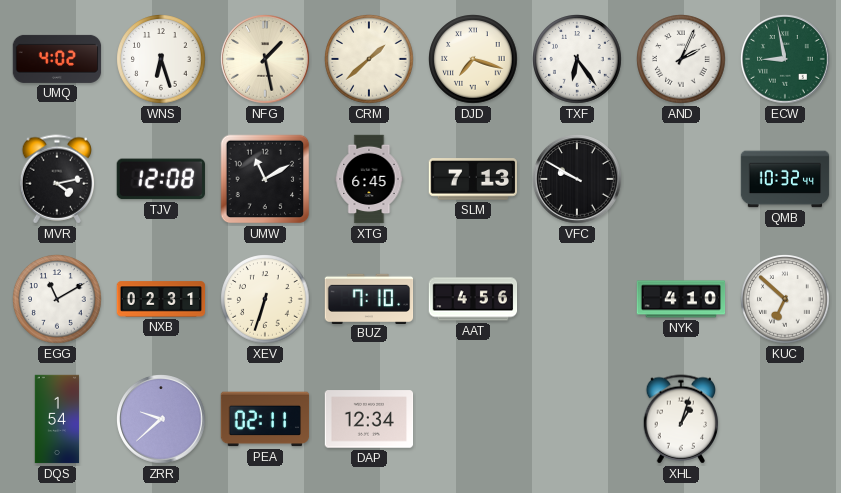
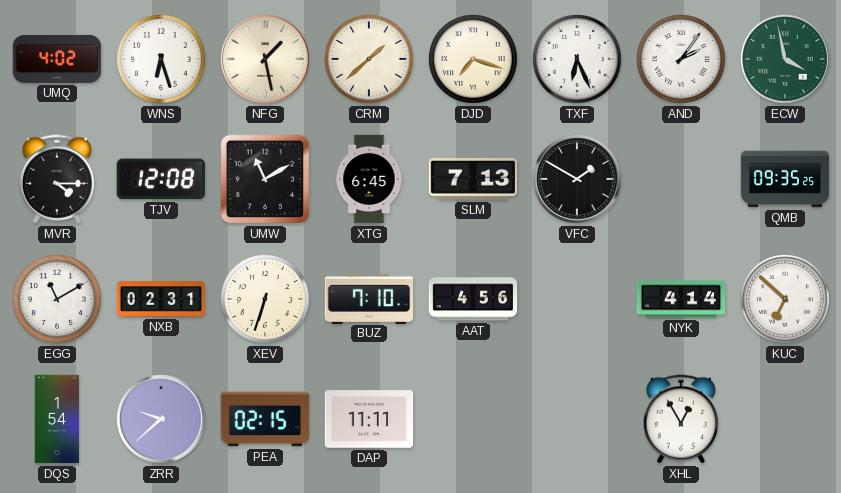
TXF: 6:24 -> 6:26
AND: 2:04 -> 2:06
ECW: 8:58 -> 3:58
MVR: 4:13 -> 4:15
VFC: 9:50 -> 1:50
QMB: 10:32 -> 09:35
NYK: 4:10 -> 4:14
PEA: 02:11 -> 02:15
DAP: 12:34 -> 11:11
XHL: 1:03 -> 12:55
